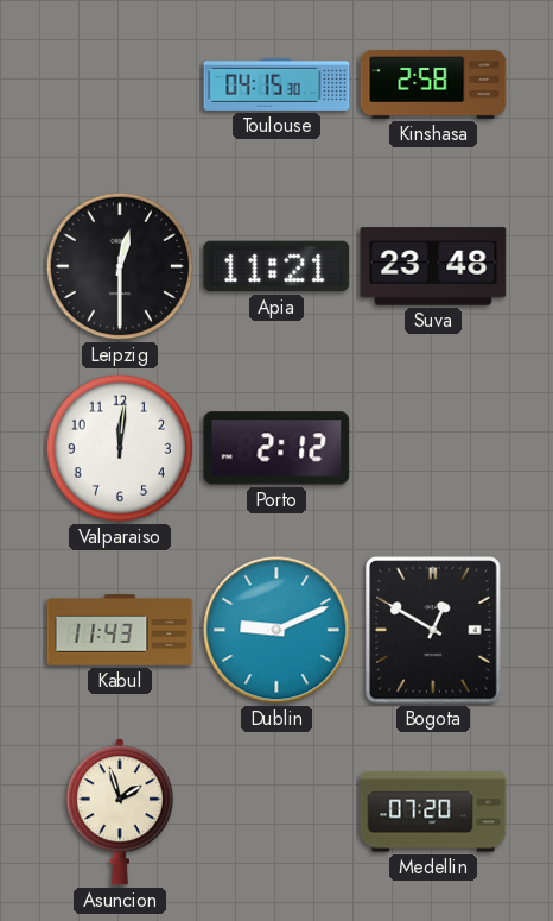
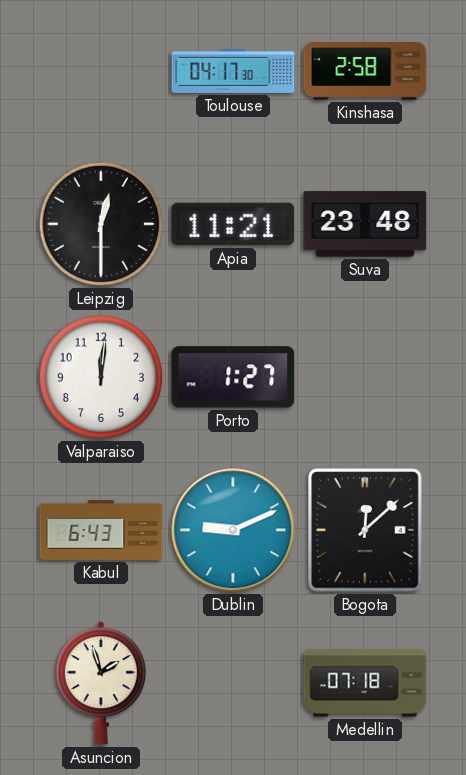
Toulouse: 04:15 -> 04:17
Porto: 2:12 -> 1:27
Kabul: 11:43 -> 6:43
Bogota: 12:50 -> 12:08
Medellin: 07:20 -> 07:18
